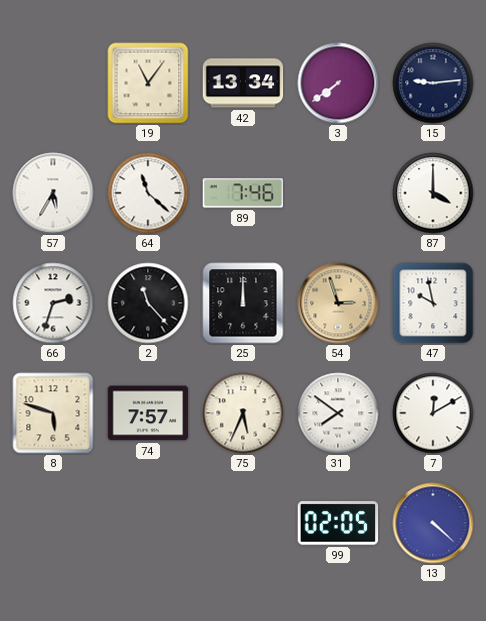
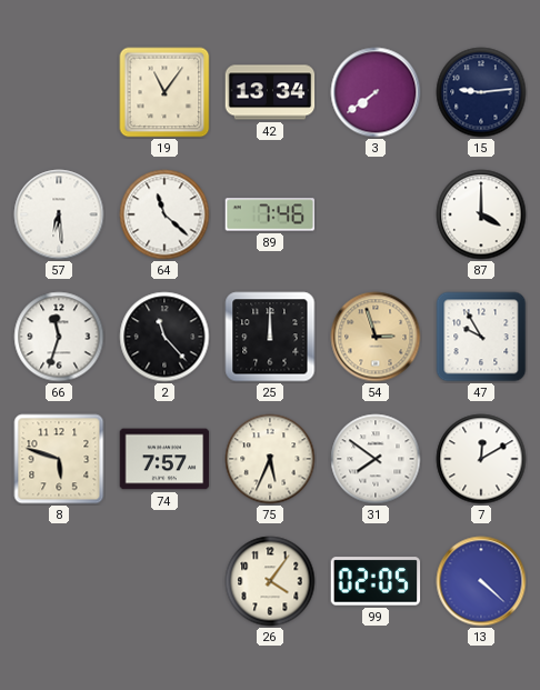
57: 5:35 -> 6:29
66: 2:33 -> 11:33
47: 9:58 -> 9:55
26: none -> 4:06
